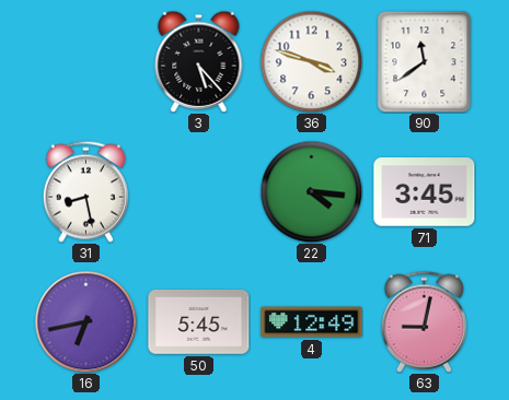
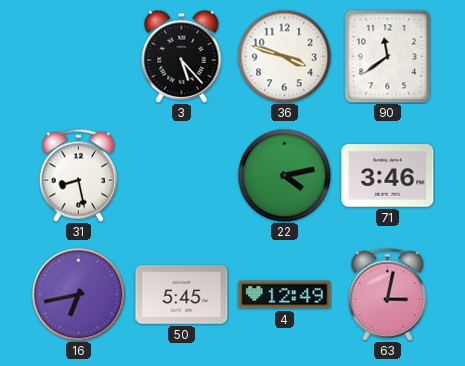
22: 4:16 -> 4:13
71: 3:45 -> 3:46
63: 9:02 -> 3:02
